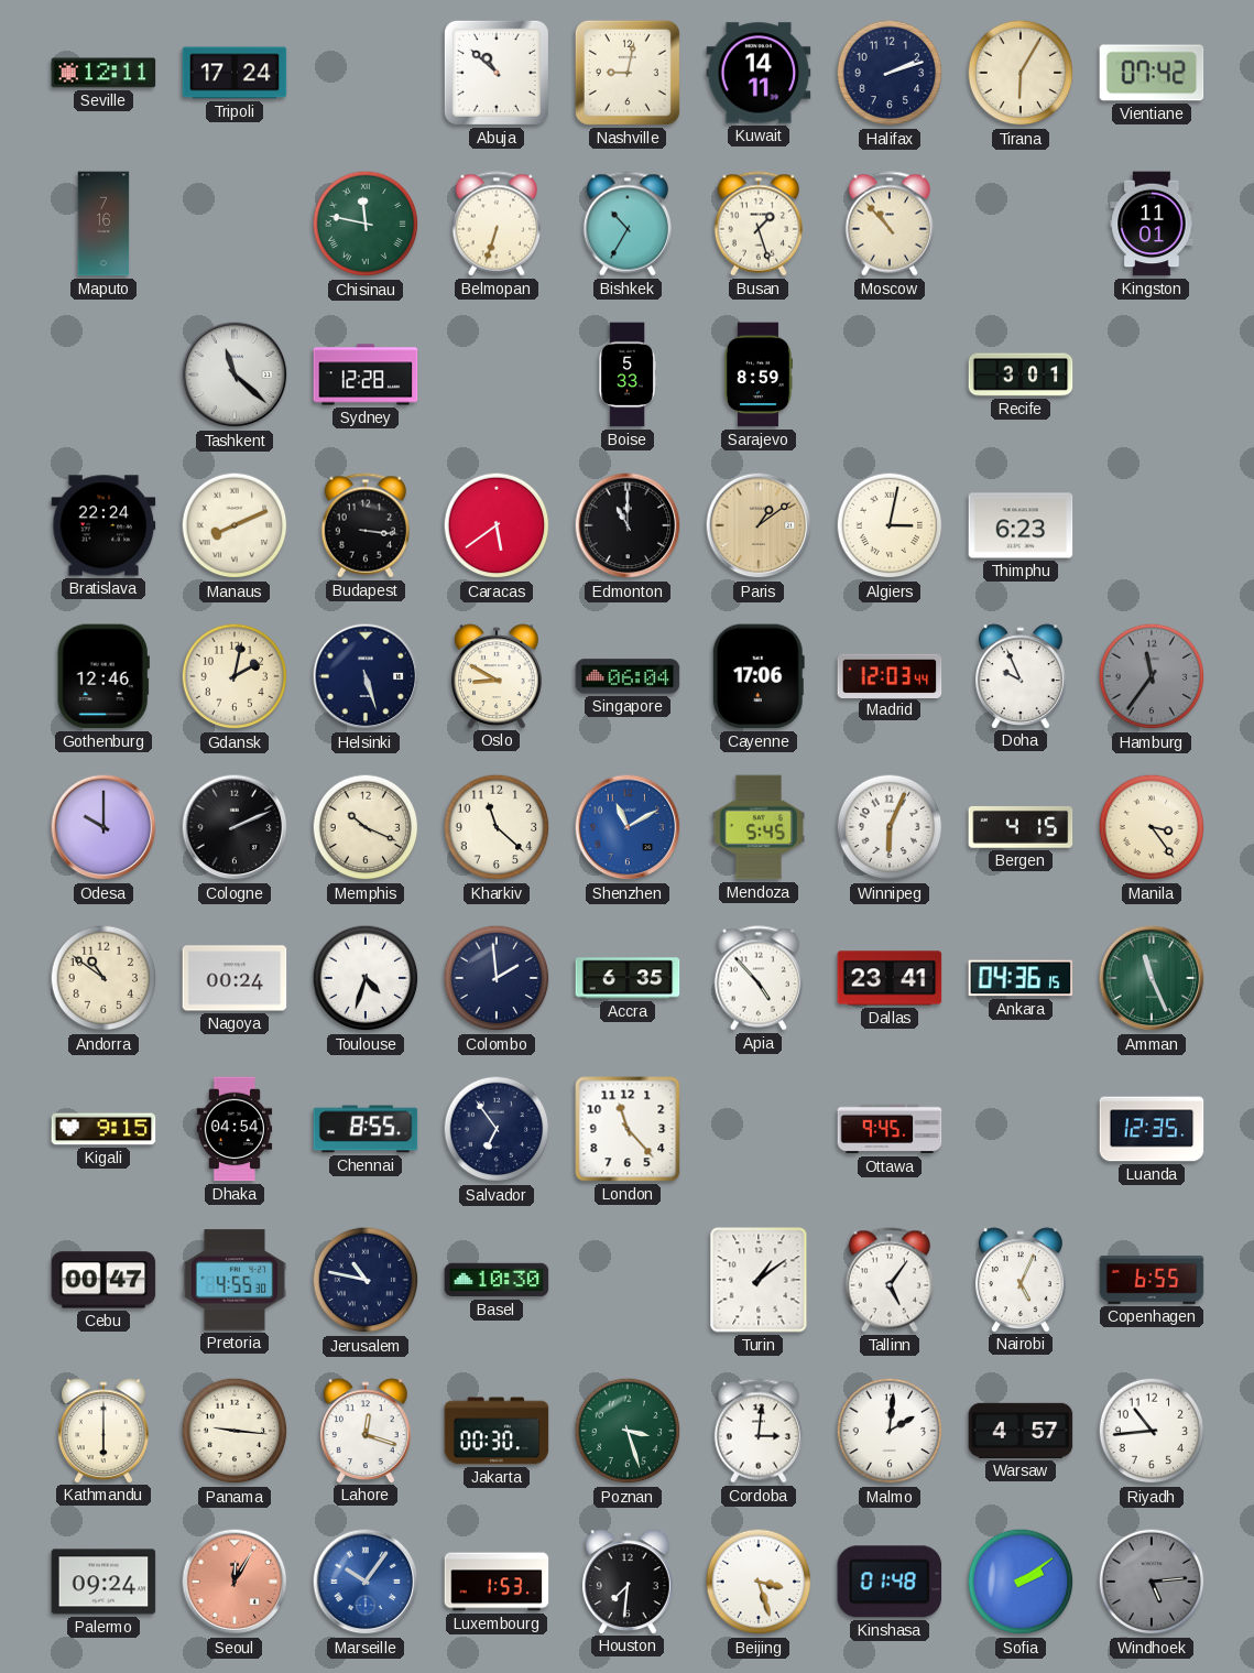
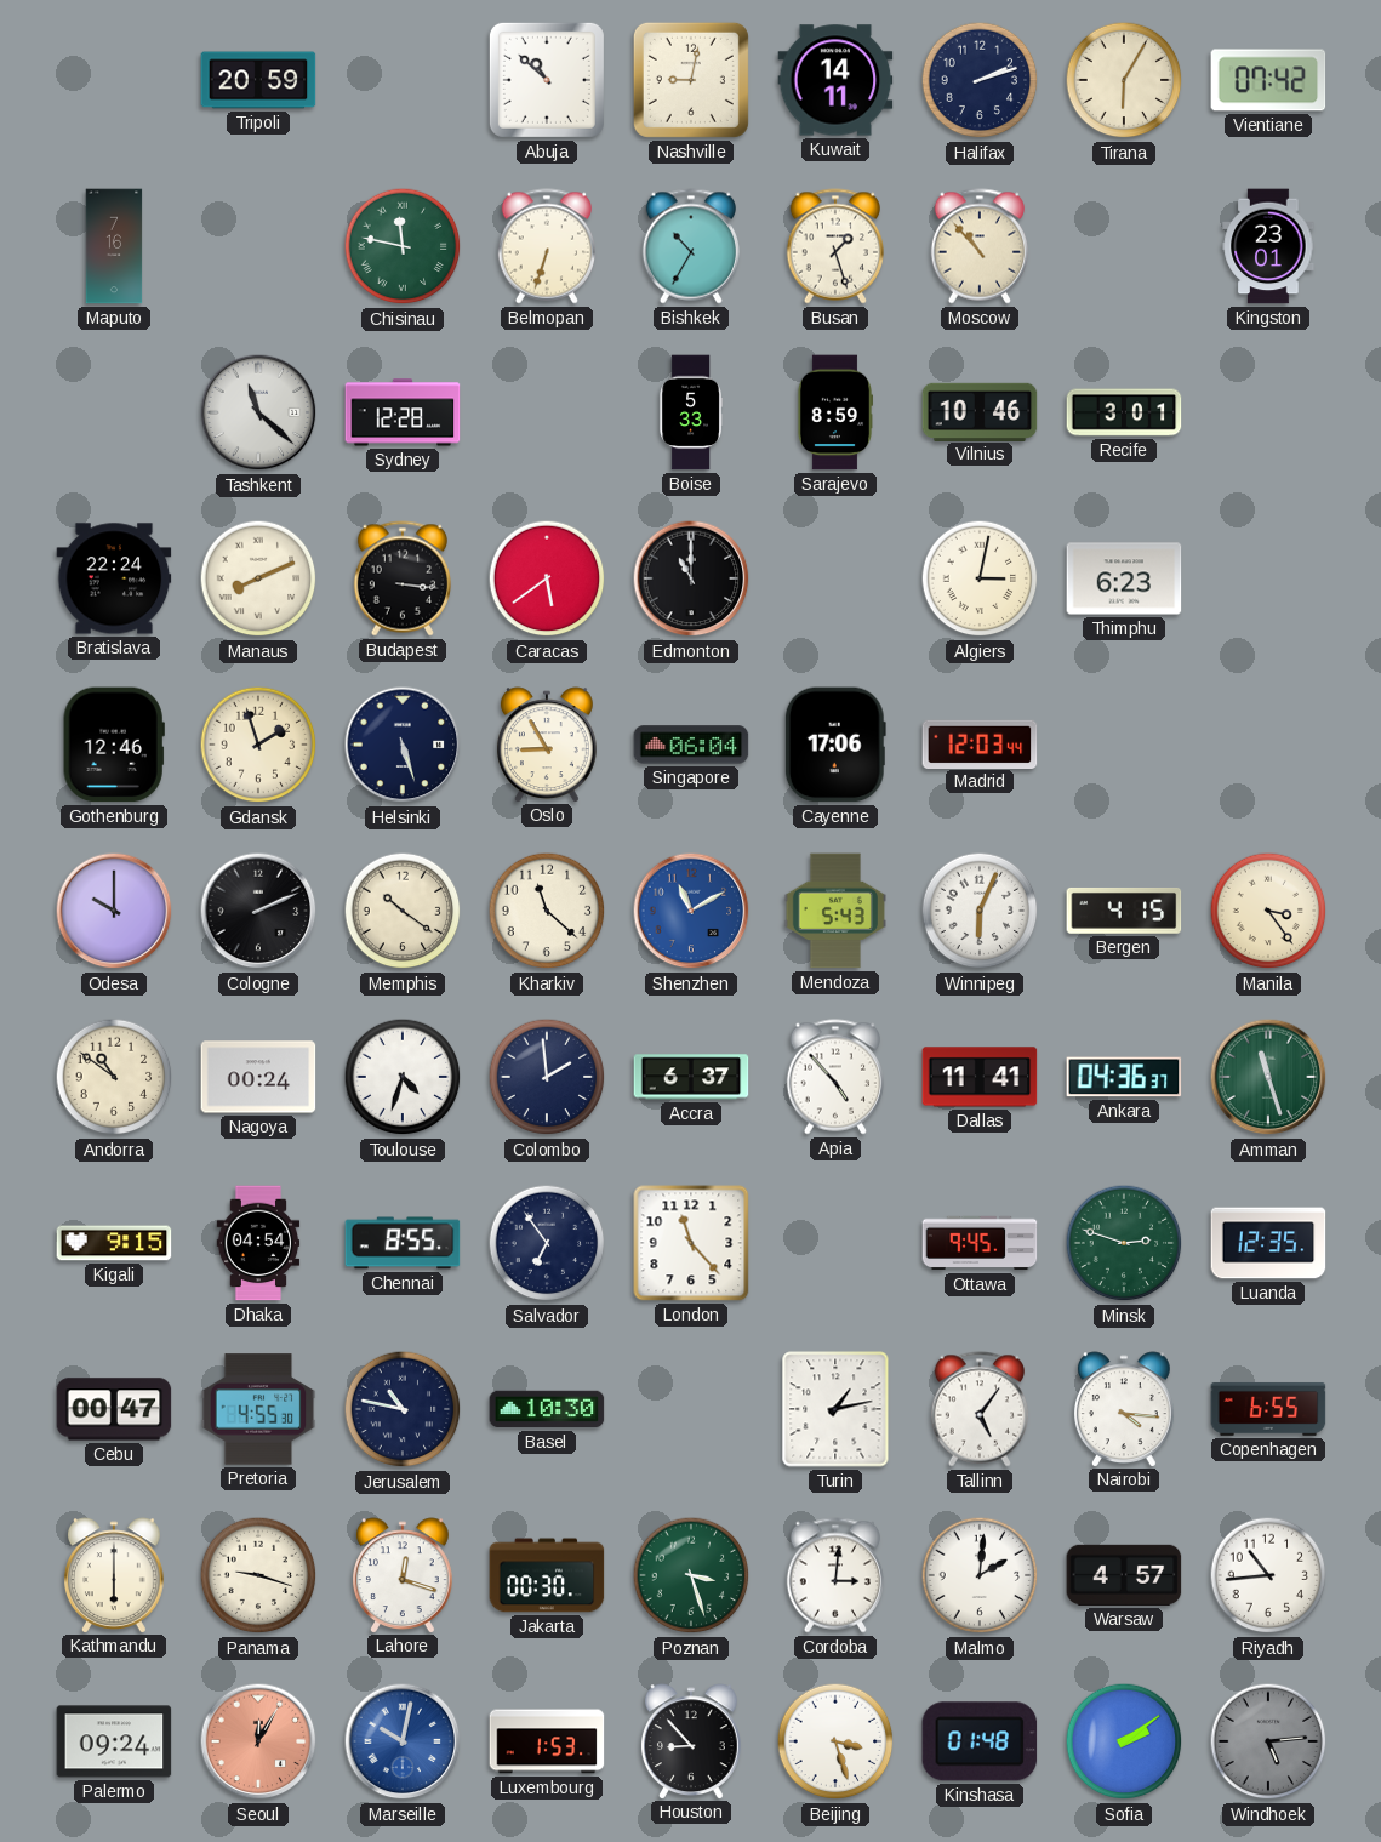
Seville: 12:11 -> none
Tripoli: 17:24 -> 20:59
Kingston: 11:01 -> 23:01
Vilnius: none -> 10:46
Paris: 1:09 -> none
Gdansk: 2:02 -> 1:57
Oslo: 8:50 -> 8:55
Doha: 9:56 -> none
Hamburg: 11:36 -> none
Memphis: 10:19 -> 10:21
Mendoza: 5:45 -> 5:43
Accra: 6:35 -> 6:37
Dallas: 23:41 -> 11:41
Ankara: 04:36:15 -> 04:36:37
Amman: 11:26 -> 11:27
Minsk: none -> 2:48
Turin: 1:09 -> 1:13
Nairobi: 5:04 -> 4:16
Panama: 9:16 -> 9:18
Marseille: 10:06 -> 10:02
Houston: 7:31 -> 8:53
